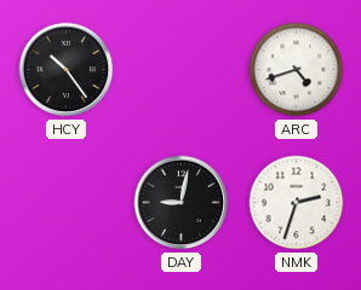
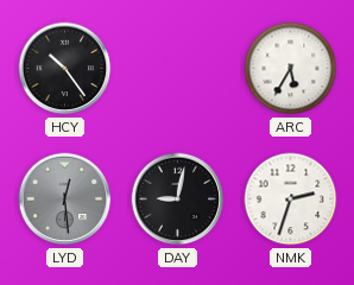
ARC: 4:42 -> 5:35
LYD: none -> 12:29
